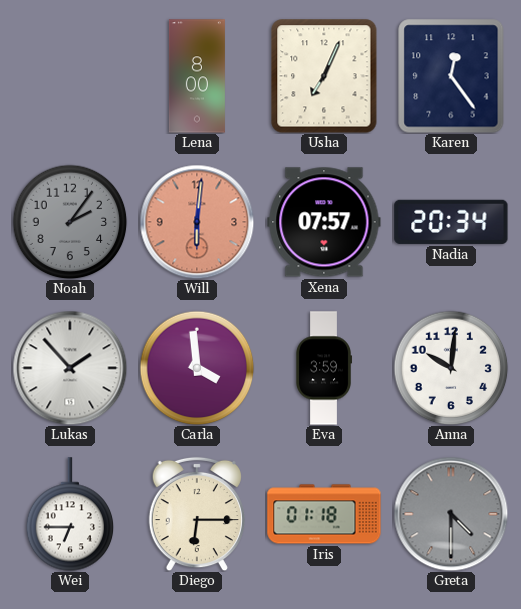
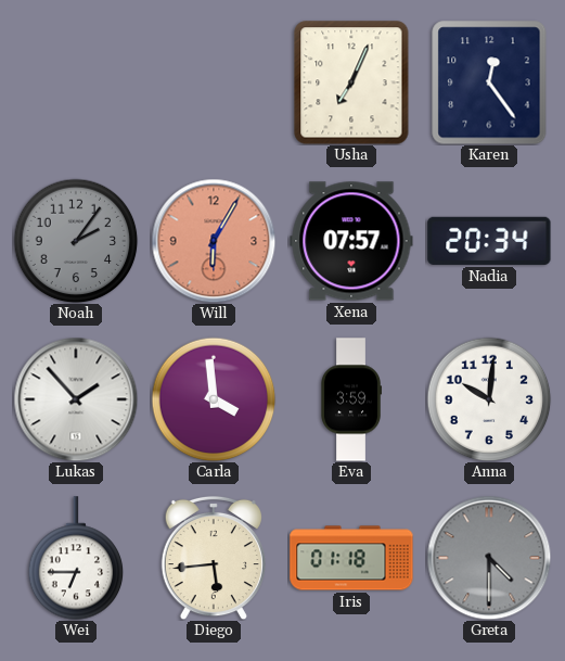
Lena: 8:00 -> none
Will: 6:01 -> 6:05
Diego: 6:15 -> 5:44
